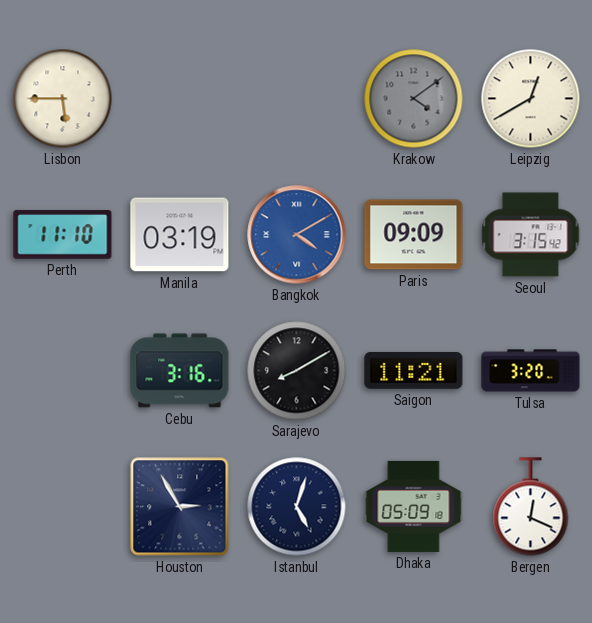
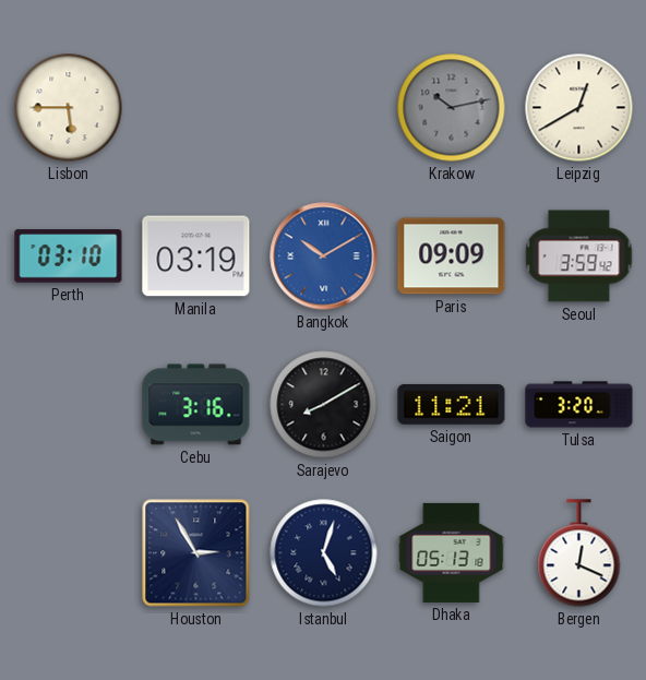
Krakow: 4:09 -> 10:13
Perth: 11:10 -> 03:10
Bangkok: 4:10 -> 10:10
Seoul: 3:15 -> 3:59
Dhaka: 05:09 -> 05:13
